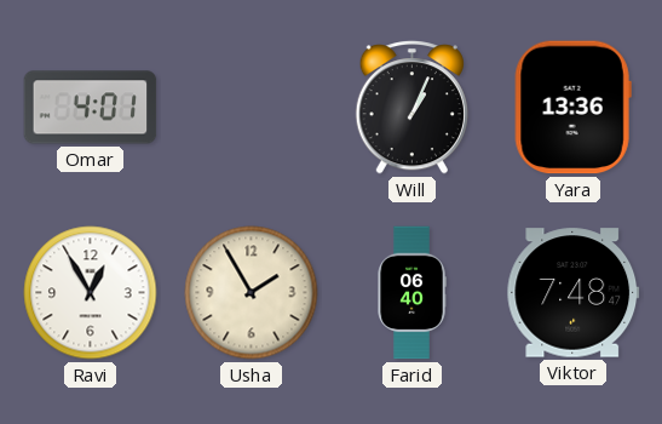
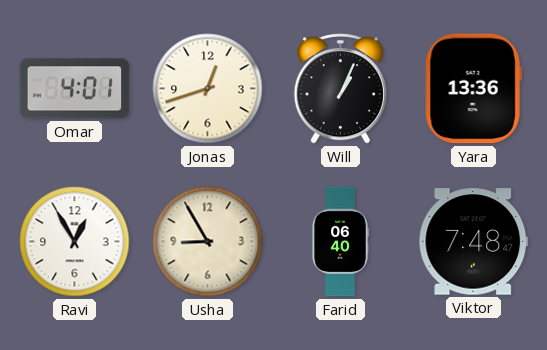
Jonas: none -> 12:42
Usha: 1:55 -> 8:55
